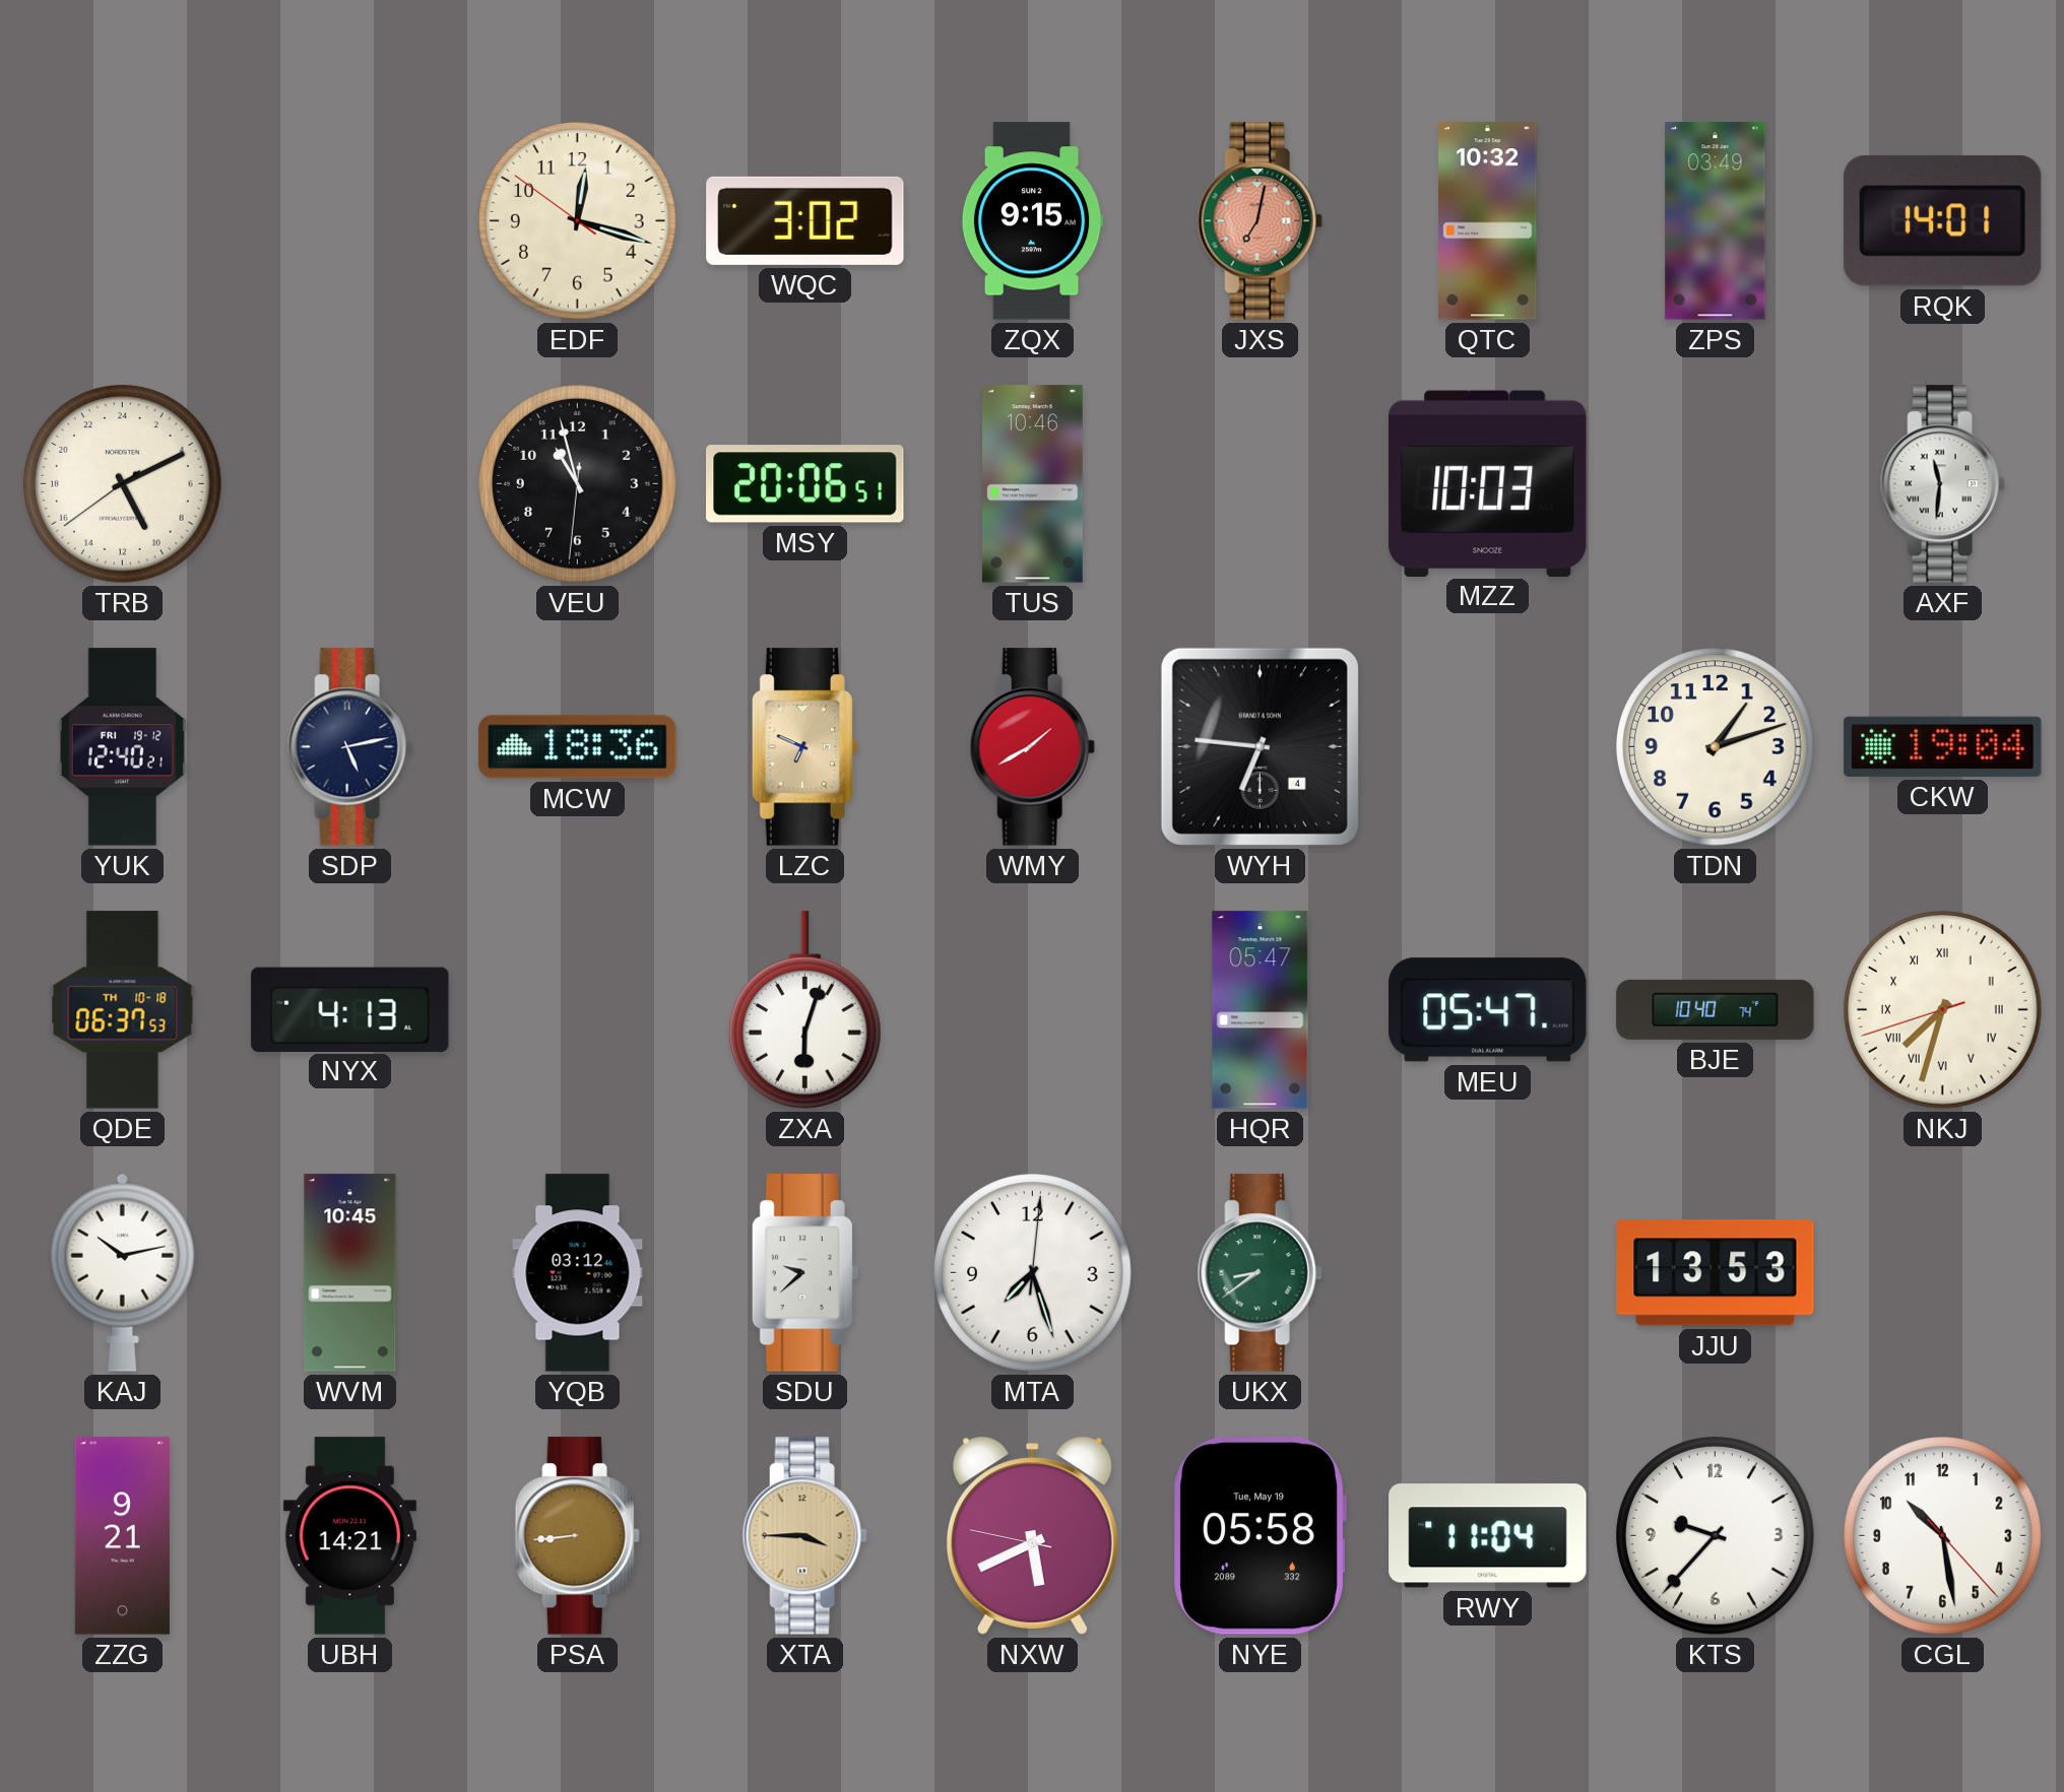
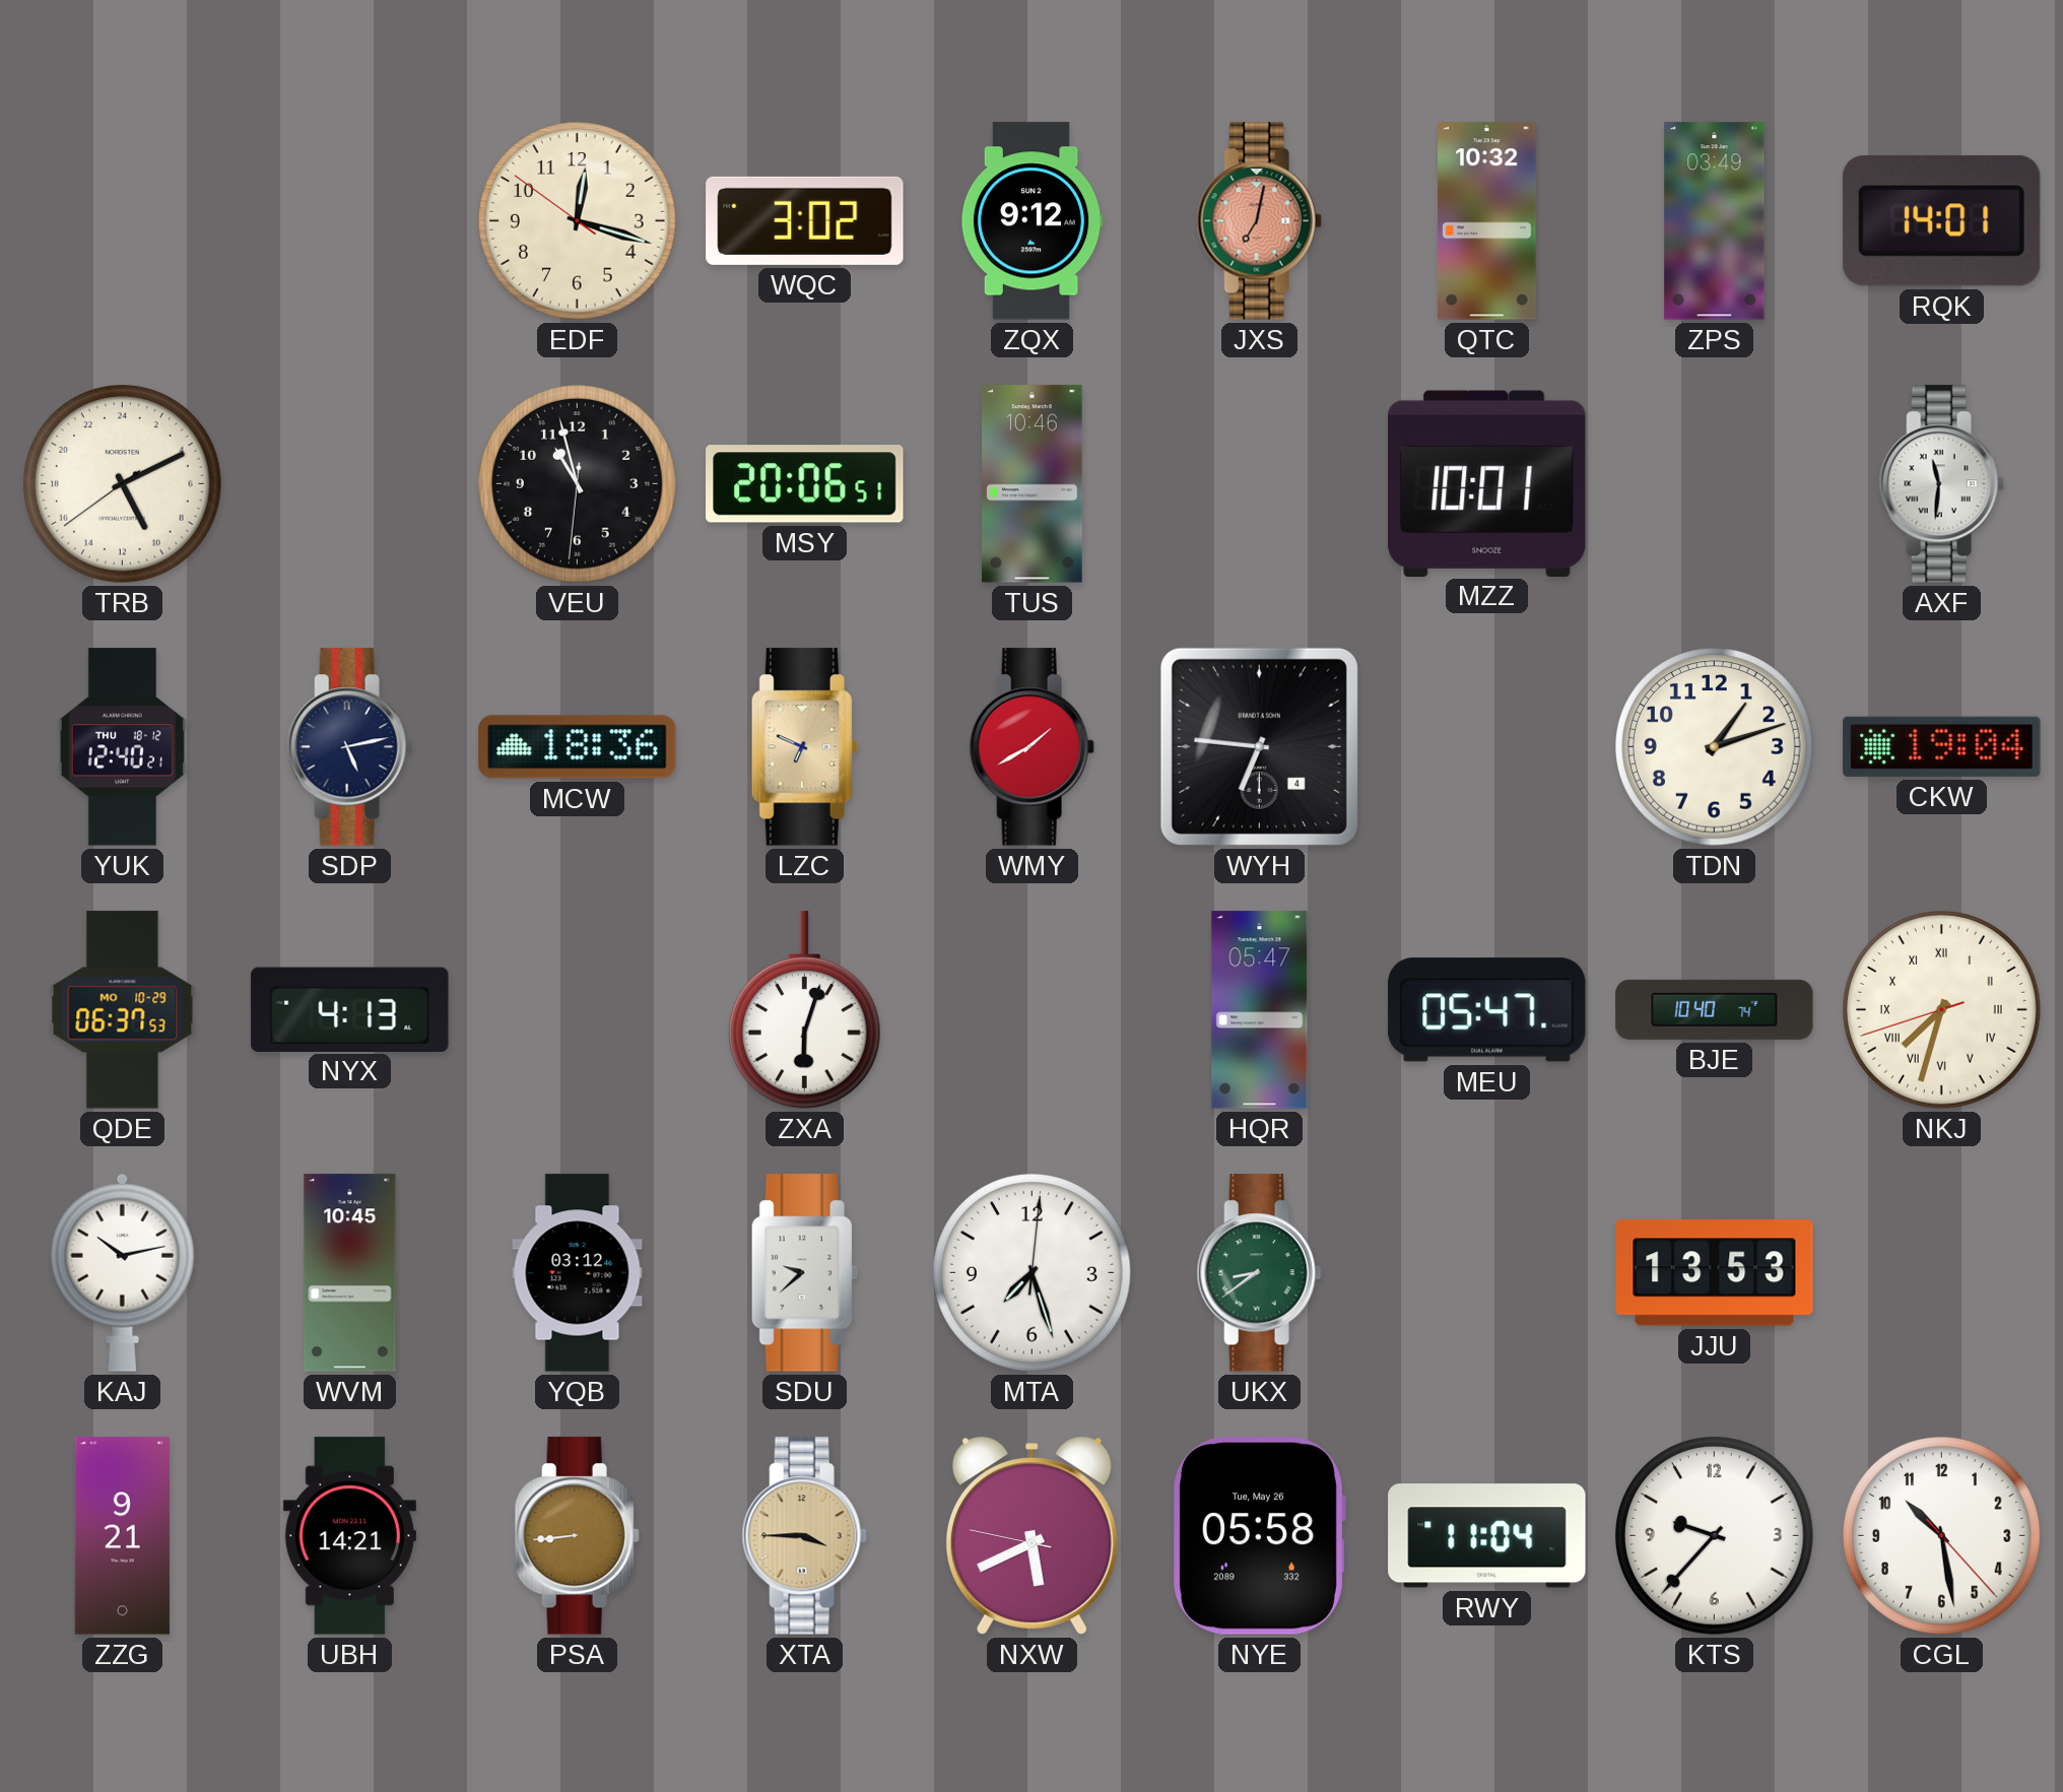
ZQX: 9:15 -> 9:12
MZZ: 10:03 -> 10:01
YUK date: FRI 19-12 -> THU 18-12
QDE date: TH 10-18 -> MO 10-29
NYE date: Tue, May 19 -> Tue, May 26
